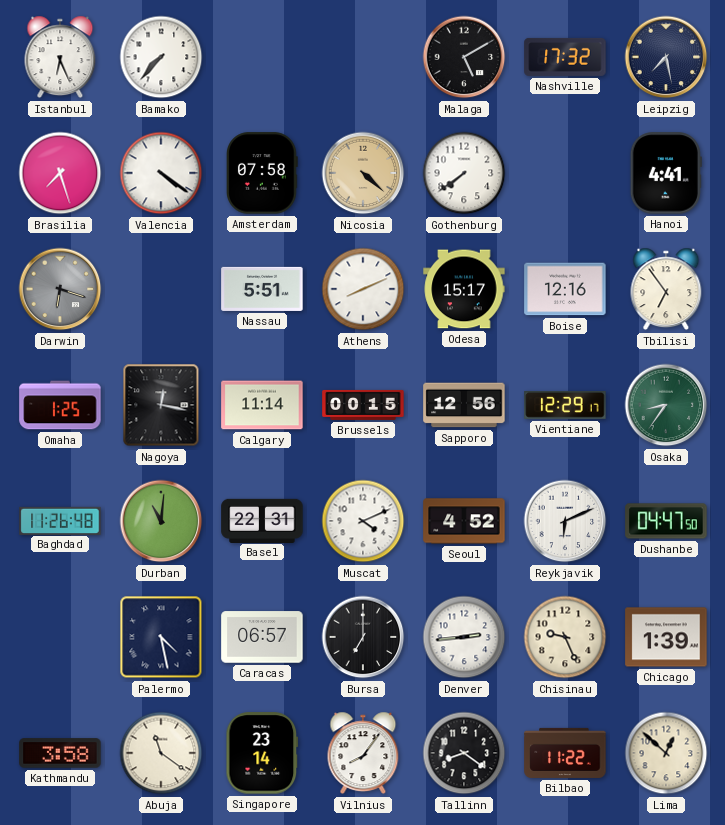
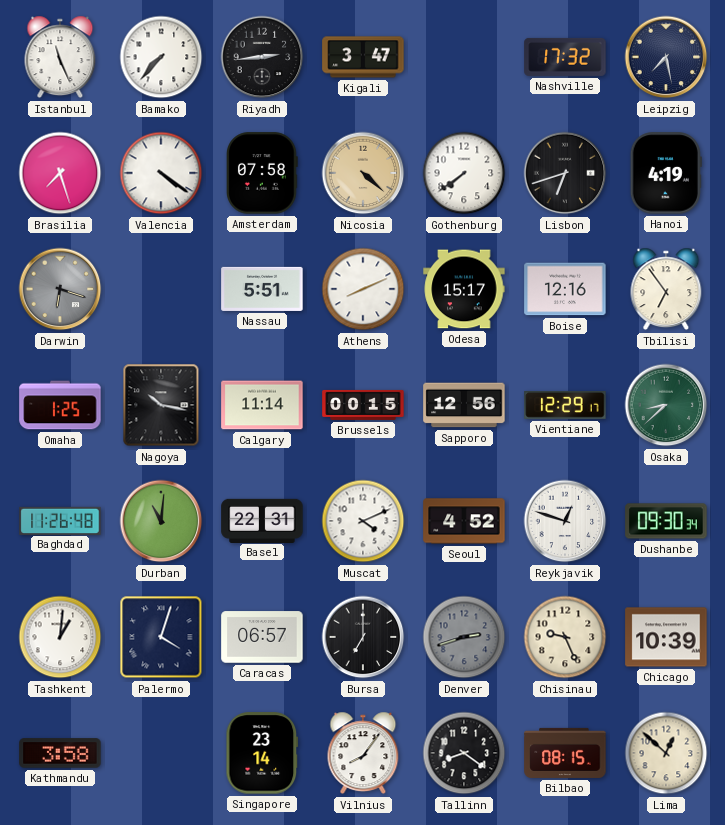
Istanbul: 6:26 -> 11:26
Riyadh: none -> 2:44
Kigali: none -> 3:47
Malaga: 5:10 -> none
Lisbon: none -> 6:42
Hanoi: 4:41 -> 4:19
Nagoya: 12:17 -> 10:17
Osaka: 8:36 -> 8:38
Reykjavik: 6:11 -> 12:48
Dushanbe: 04:47 -> 09:30
Tashkent: none -> 1:01
Palermo: 4:28 -> 4:03
Denver: 2:44 -> 2:42
Denver dial: white -> grey
Chicago: 1:39 -> 10:39
Abuja: 11:21 -> none
Bilbao: 11:22 -> 08:15
